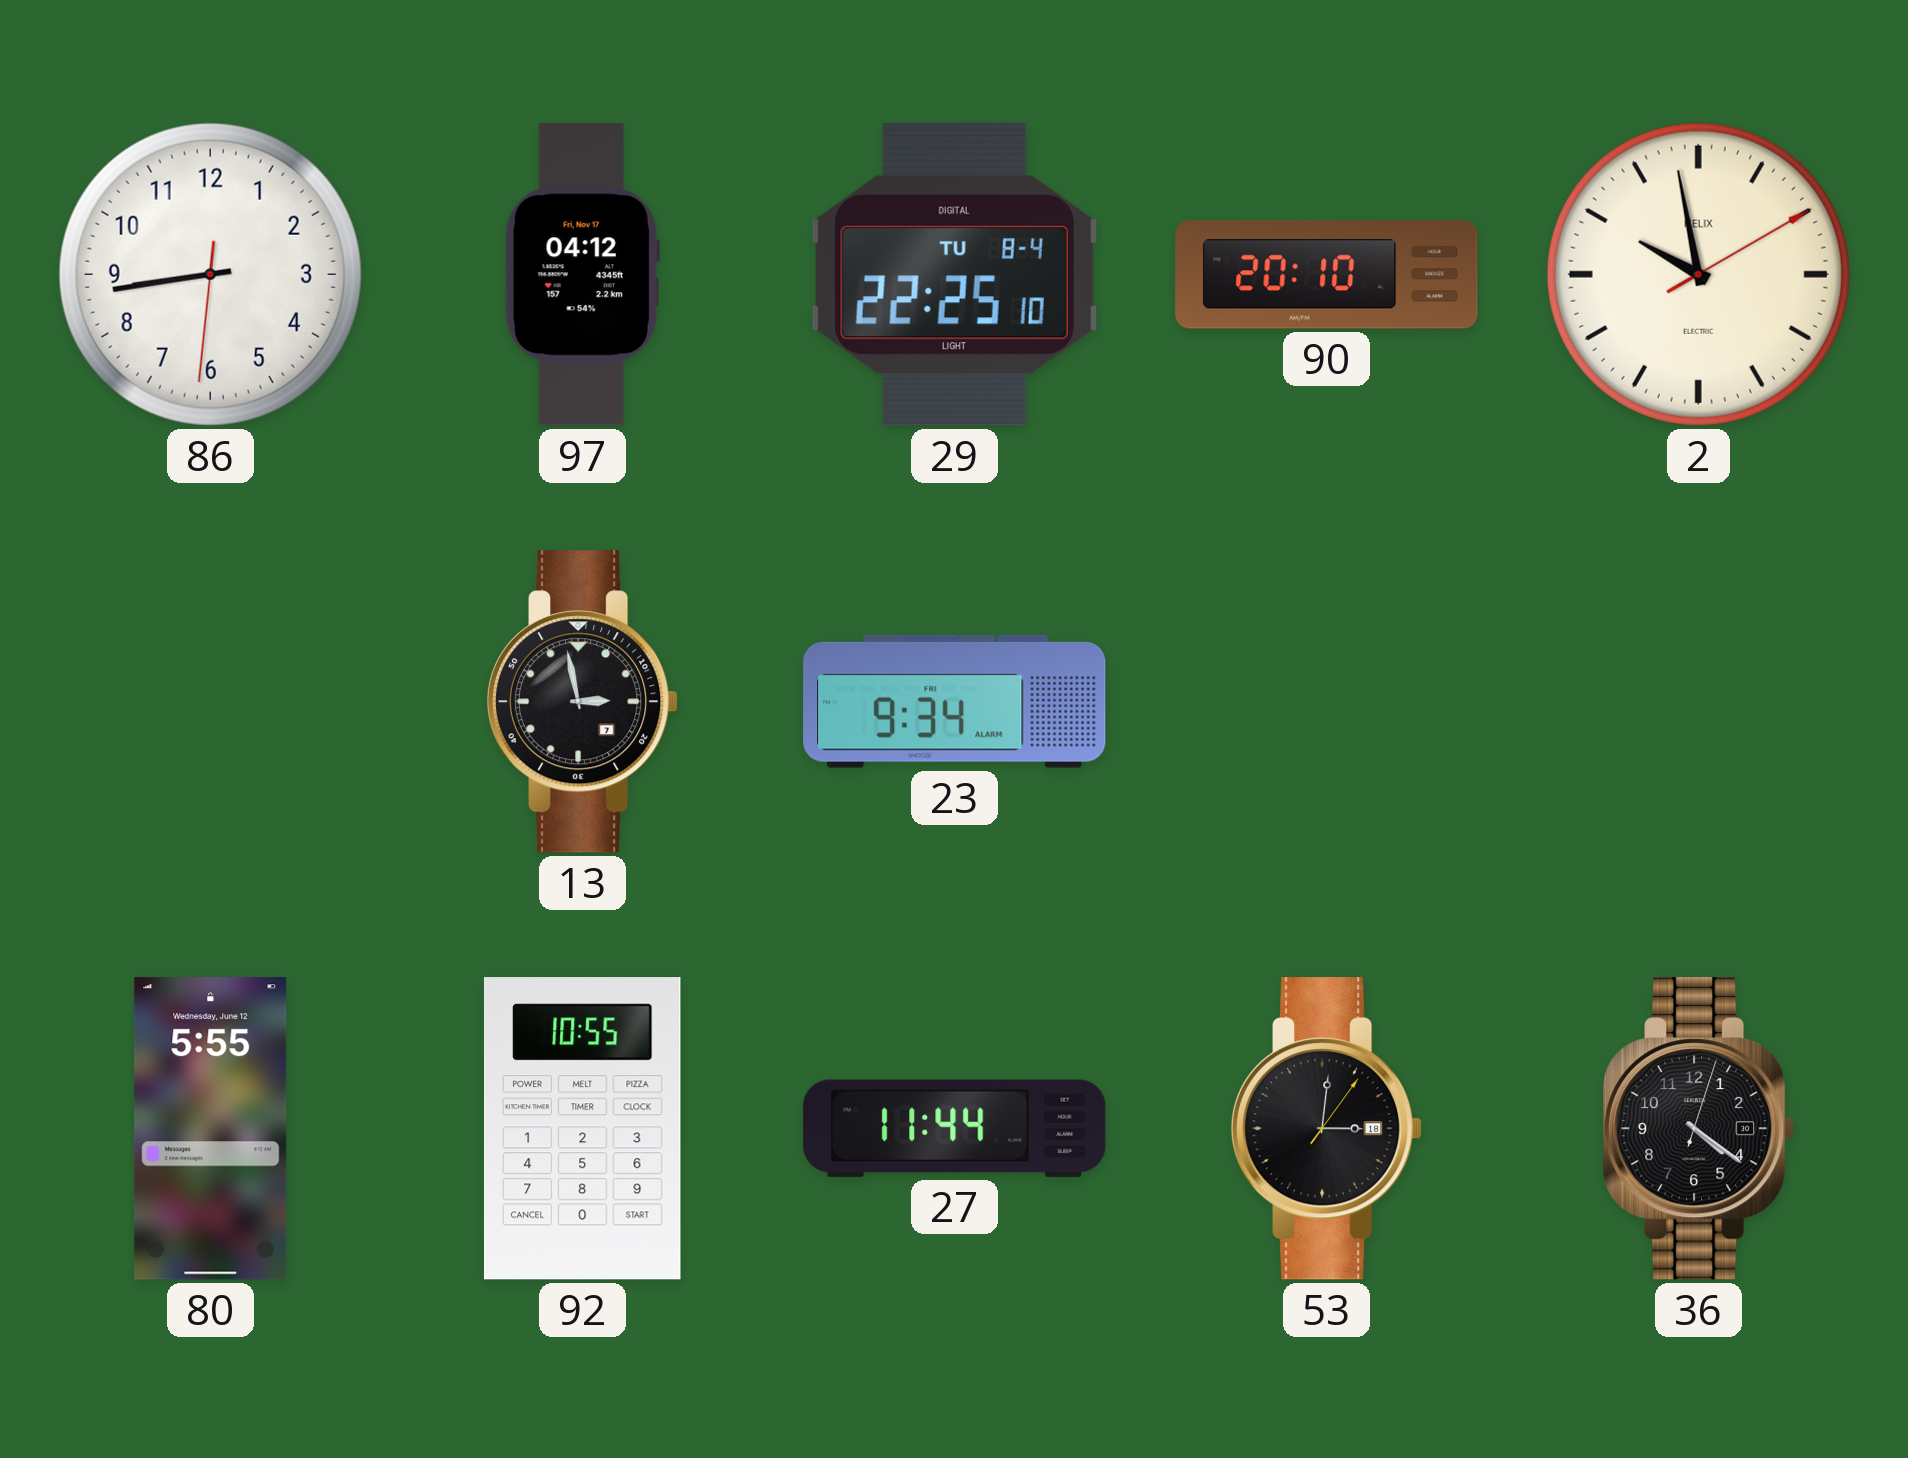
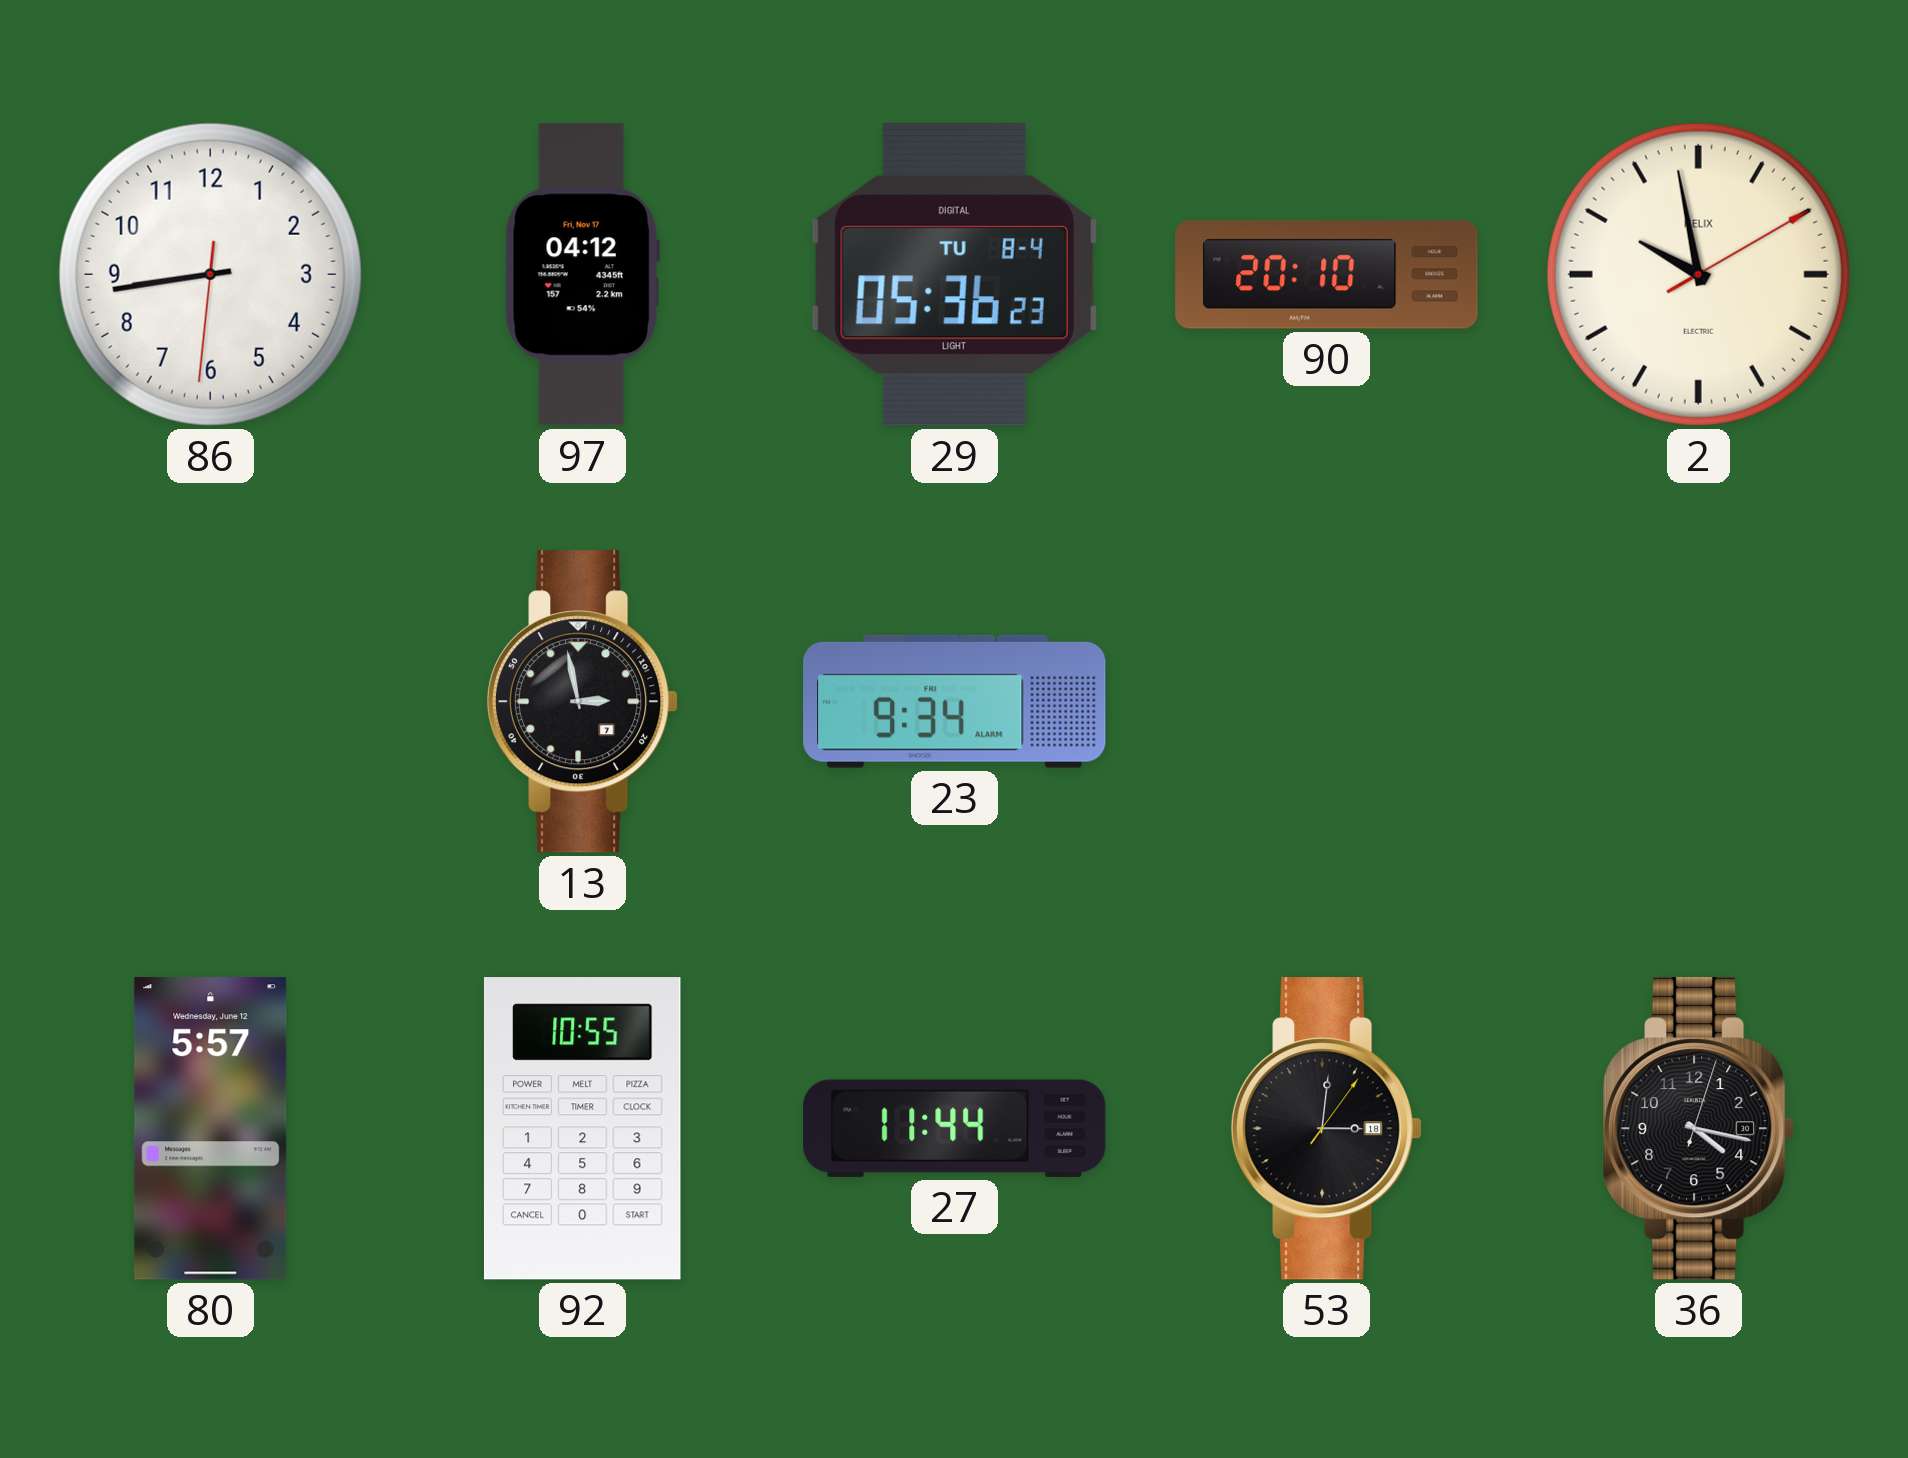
29: 22:25 -> 05:36
80: 5:55 -> 5:57
36: 4:21 -> 4:17
